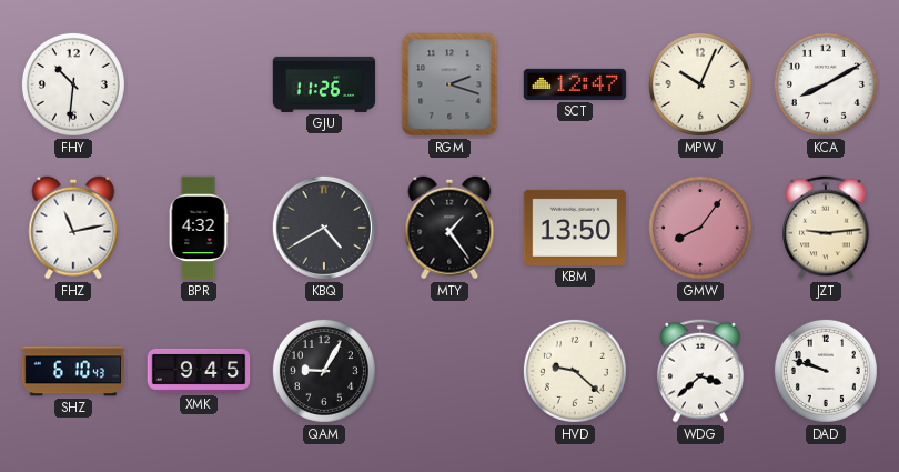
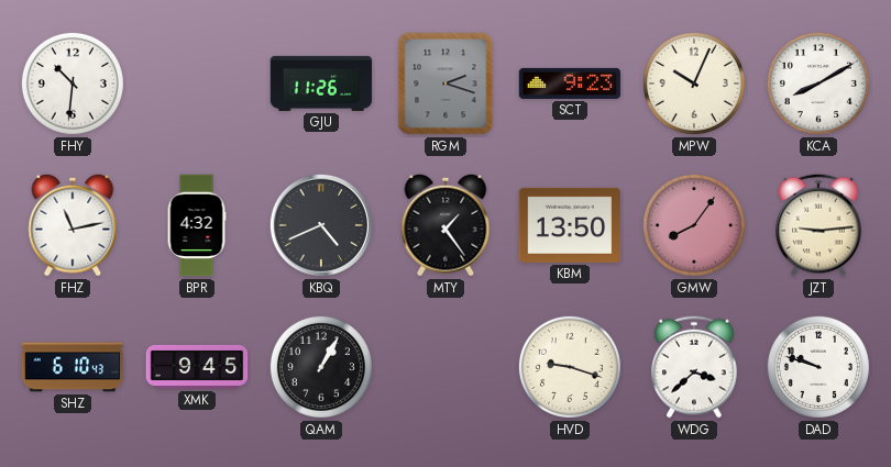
SCT: 12:47 -> 9:23
KBQ: 4:40 -> 4:41
QAM: 9:05 -> 1:05
HVD: 9:22 -> 9:18
